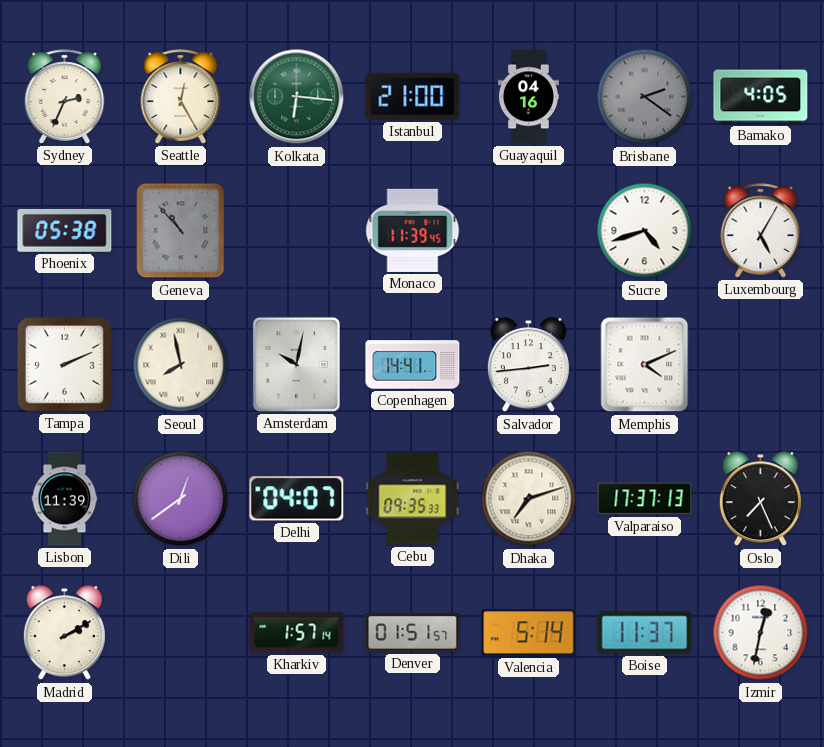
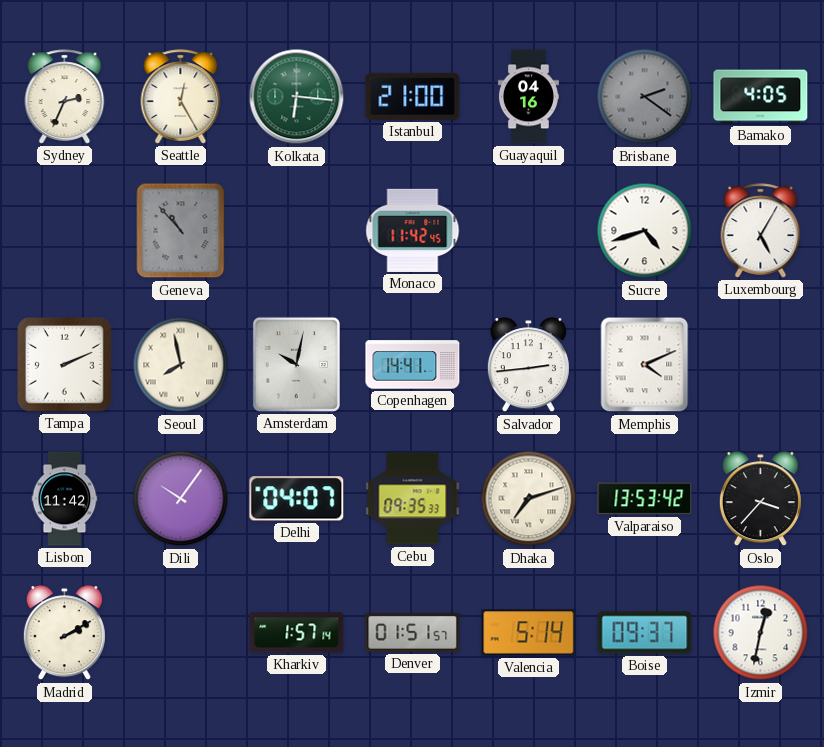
Phoenix: 05:38 -> none
Monaco: 11:39 -> 11:42
Lisbon: 11:39 -> 11:42
Dili: 12:39 -> 10:06
Valparaiso: 17:37 -> 13:53
Oslo: 7:26 -> 3:37
Boise: 11:37 -> 09:37
